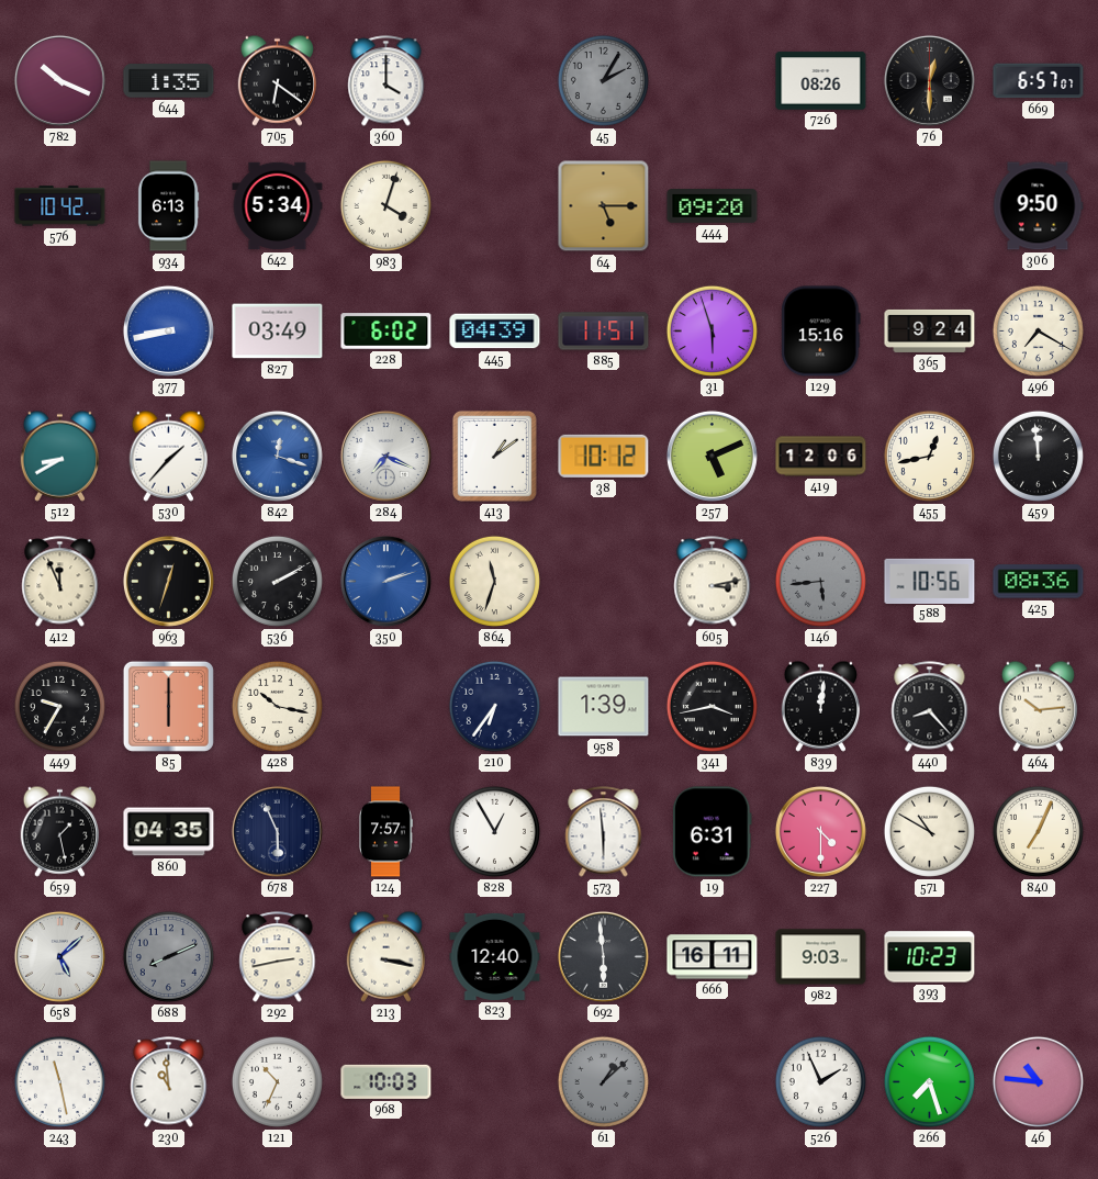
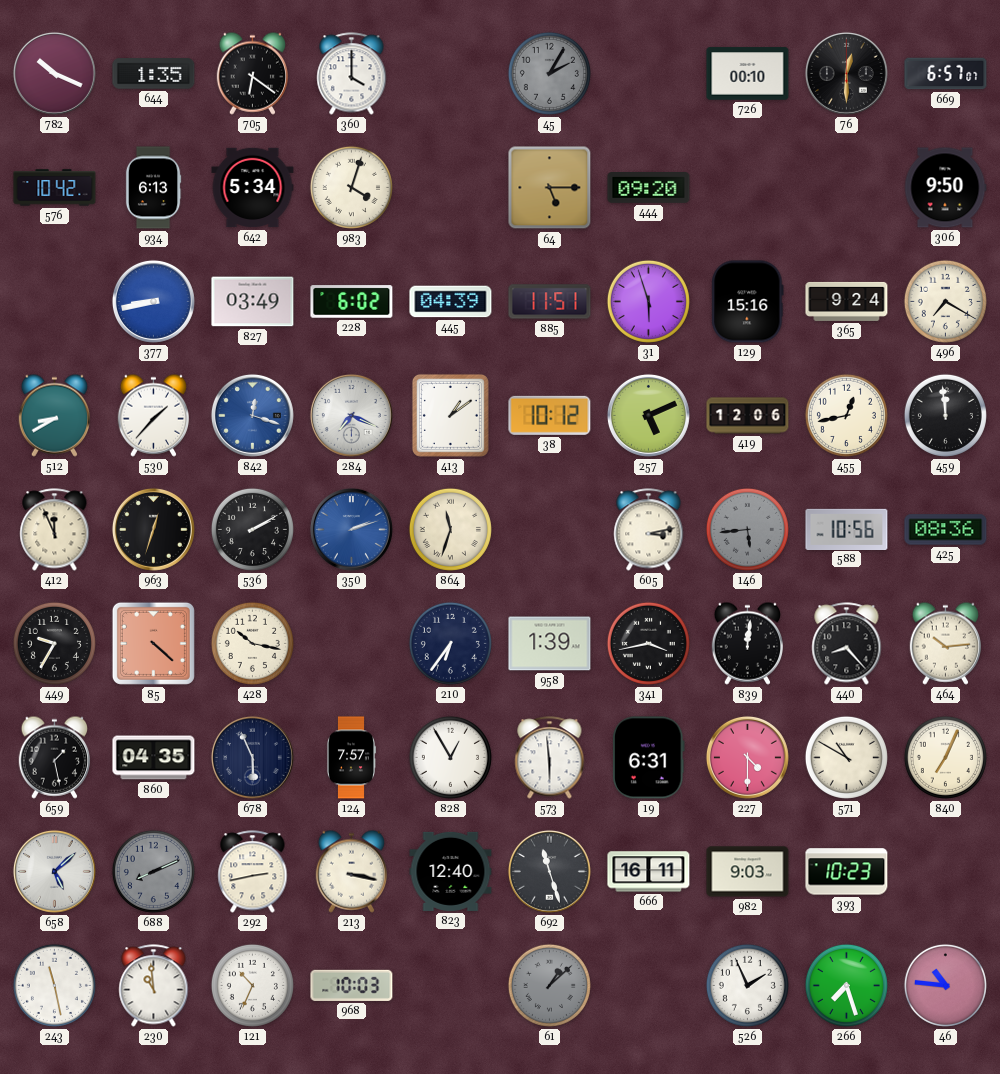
726: 08:26 -> 00:10
85: 6:00 -> 4:22
692: 5:59 -> 11:27
